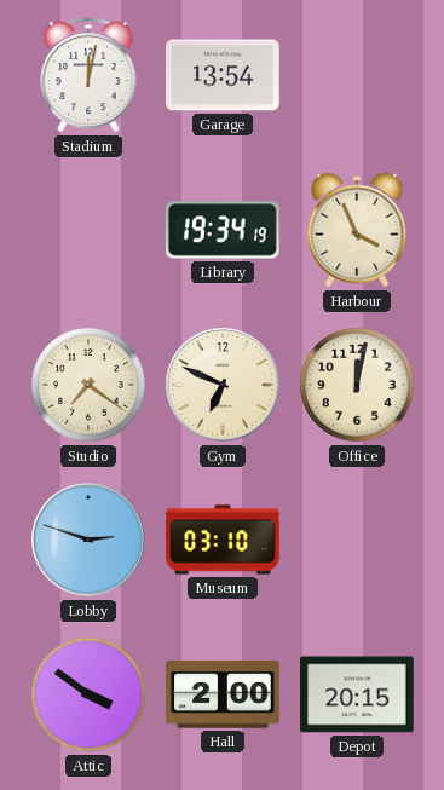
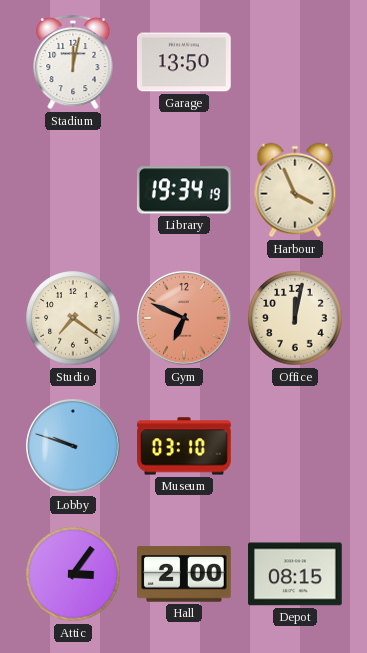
Garage: 13:54 -> 13:50
Gym dial: cream -> salmon
Lobby: 2:48 -> 9:48
Attic: 3:51 -> 3:06
Depot: 20:15 -> 08:15
